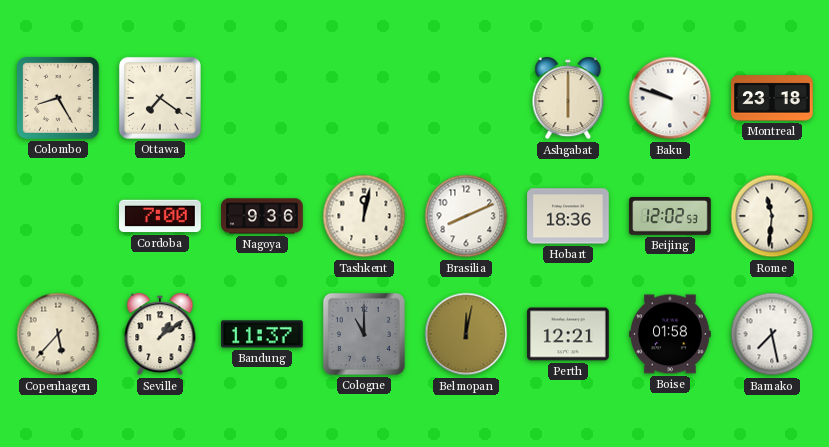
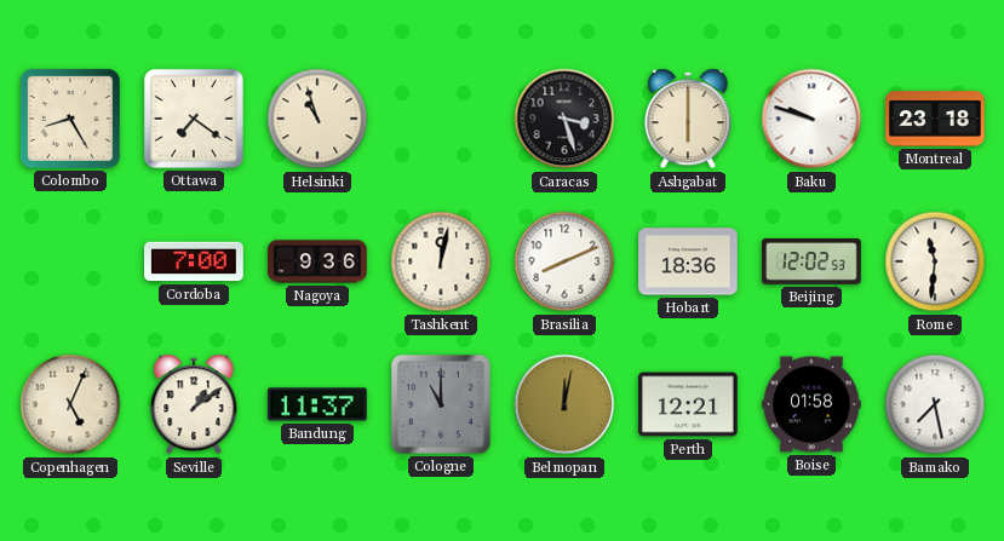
Helsinki: none -> 10:57
Caracas: none -> 3:27
Copenhagen: 5:37 -> 5:04
